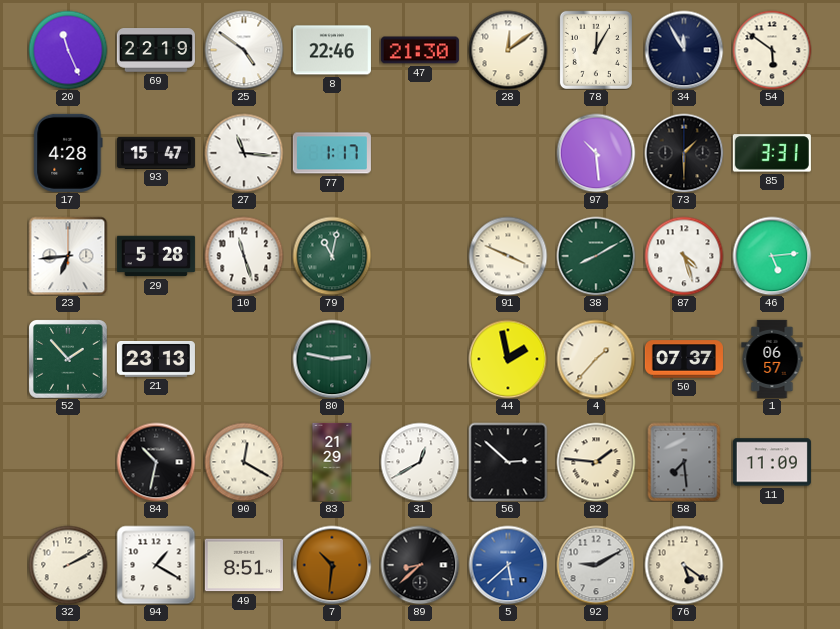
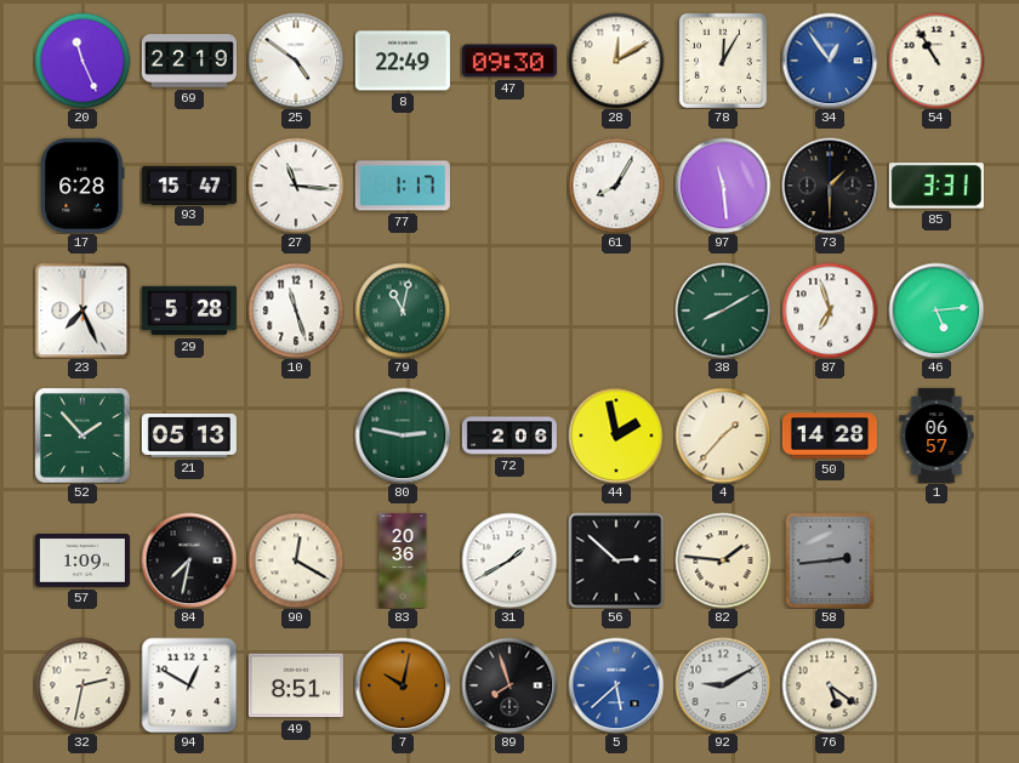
8: 22:46 -> 22:49
47: 21:30 -> 09:30
28: 12:09 -> 12:10
34: 11:55 -> 12:54
34 dial: navy -> blue
54: 5:51 -> 10:55
17: 4:28 -> 6:28
61: none -> 8:05
97: 10:29 -> 11:29
23: 6:44 -> 7:26
91: 3:49 -> none
87: 4:27 -> 6:57
21: 23:13 -> 05:13
72: none -> 2:06
50: 07:37 -> 14:28
57: none -> 1:09
84: 10:32 -> 7:32
83: 21:29 -> 20:36
31: 12:40 -> 1:40
58: 7:29 -> 2:44
11: 11:09 -> none
32: 2:10 -> 2:32
94: 1:20 -> 12:50
7: 10:31 -> 10:02
89: 8:38 -> 7:57
